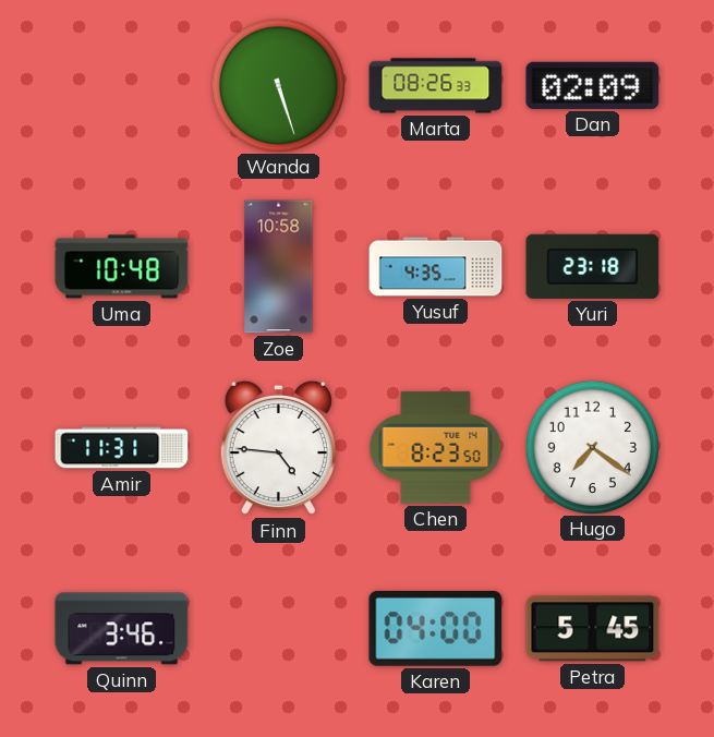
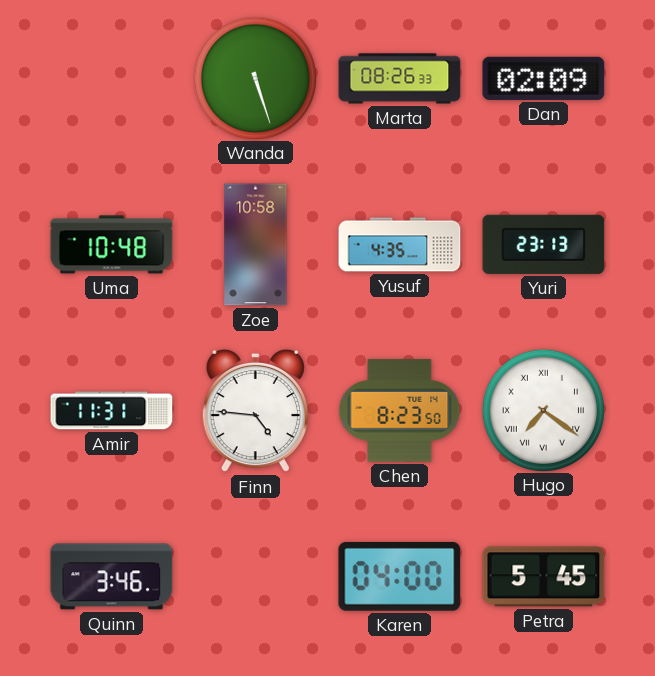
Yuri: 23:18 -> 23:13
Hugo numerals: Arabic -> Roman
